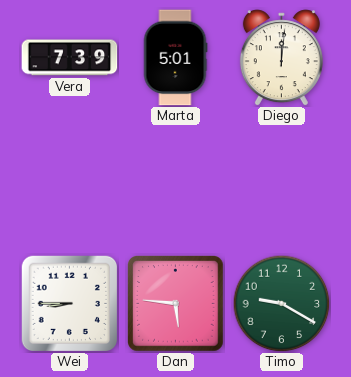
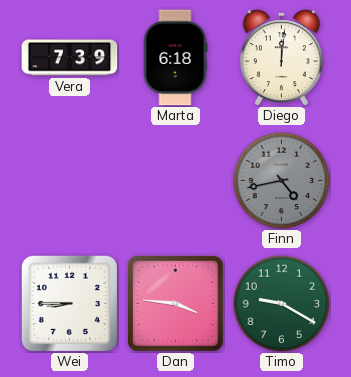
Marta: 5:01 -> 6:18
Finn: none -> 4:43
Dan: 5:46 -> 3:46
